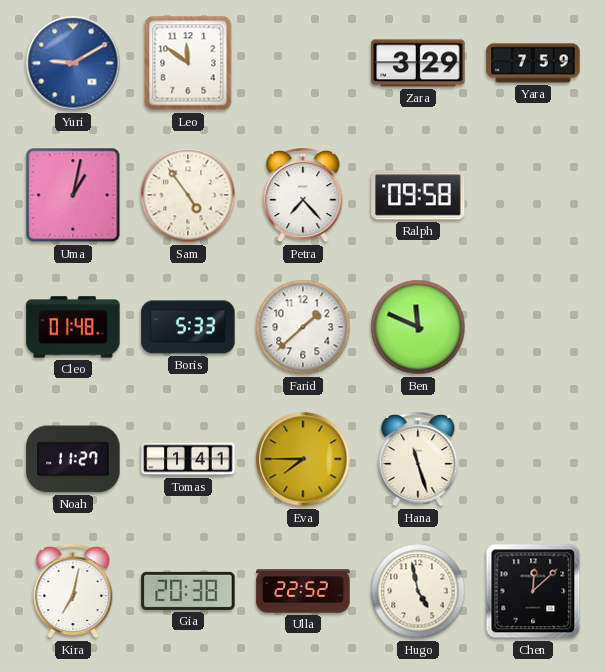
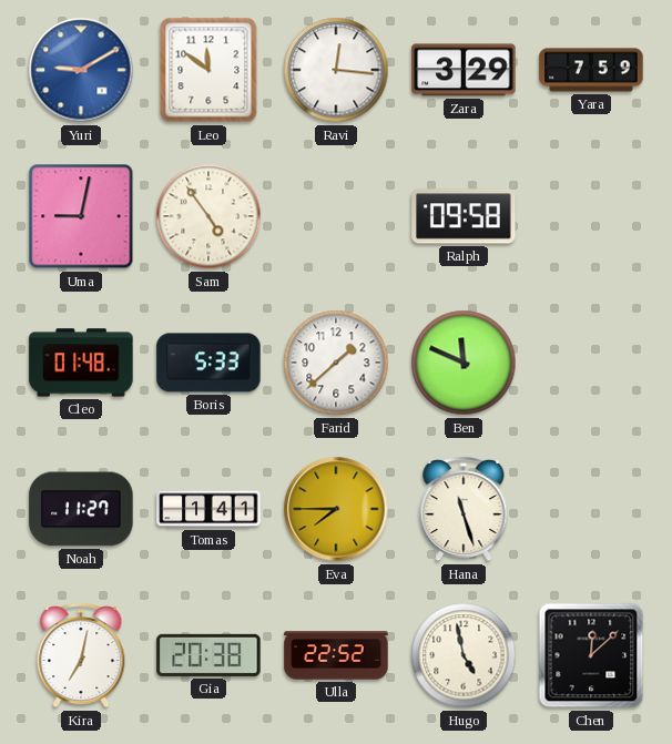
Ravi: none -> 12:16
Uma: 1:02 -> 9:02
Petra: 7:23 -> none
